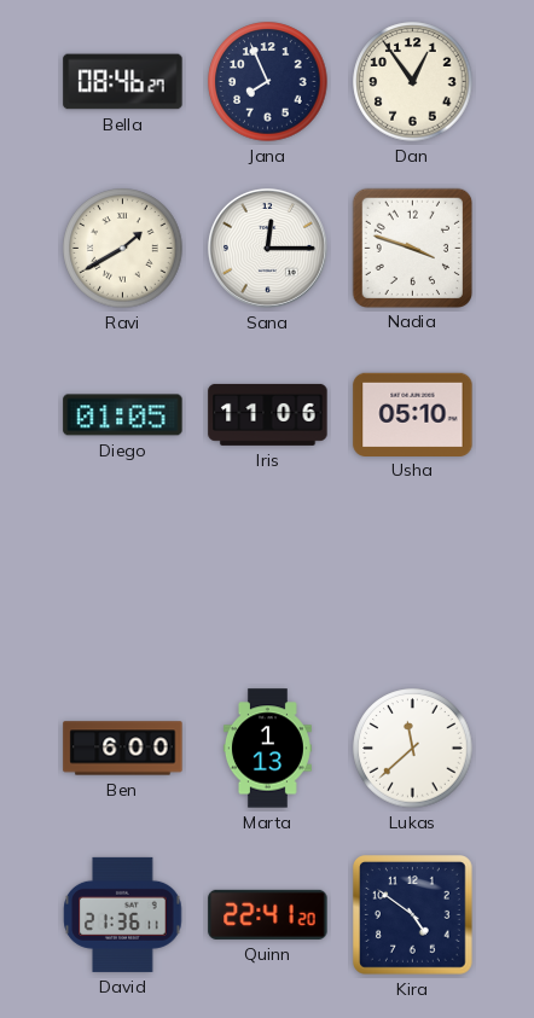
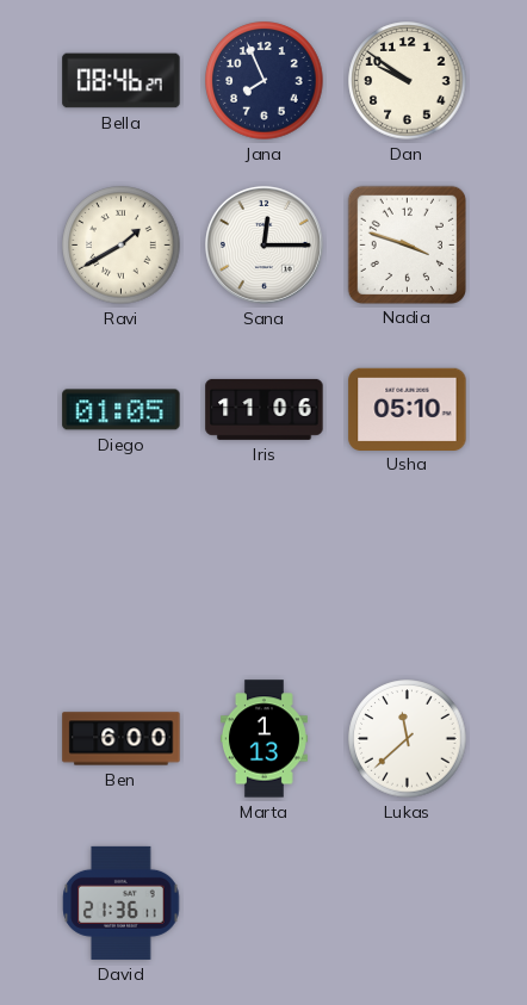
Dan: 12:54 -> 9:51
Quinn: 22:41 -> none
Kira: 4:51 -> none
